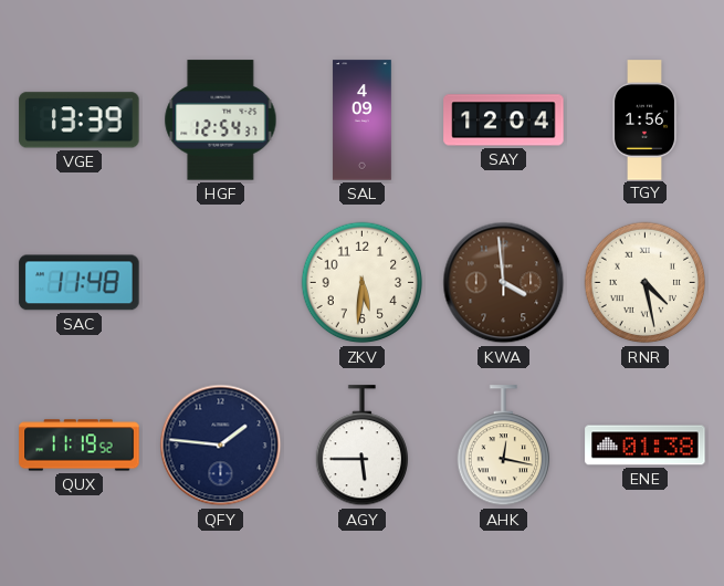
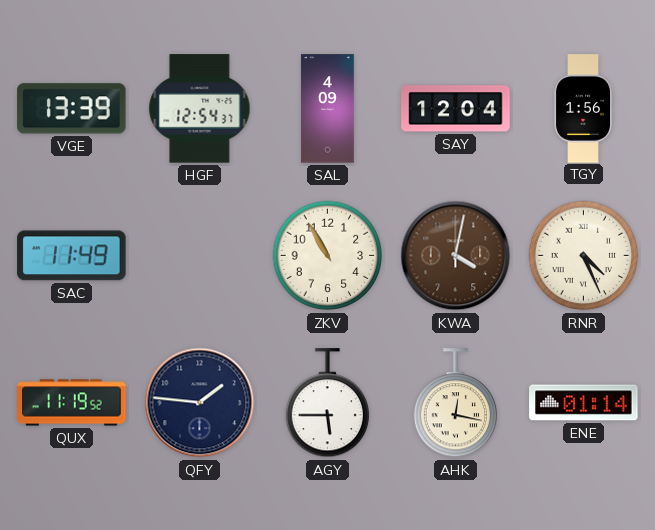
SAC: 11:48 -> 11:49
ZKV: 5:31 -> 10:55
KWA: 3:59 -> 4:02
RNR: 4:28 -> 4:26
ENE: 01:38 -> 01:14
